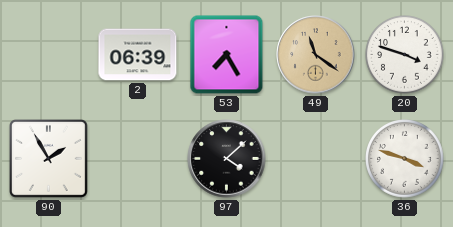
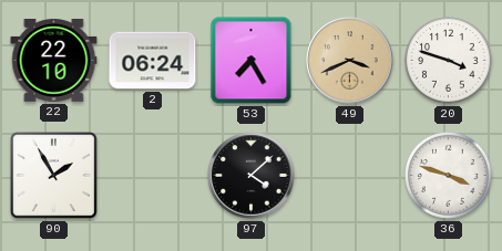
22: none -> 22:10
2: 06:39 -> 06:24
49: 11:21 -> 3:41
